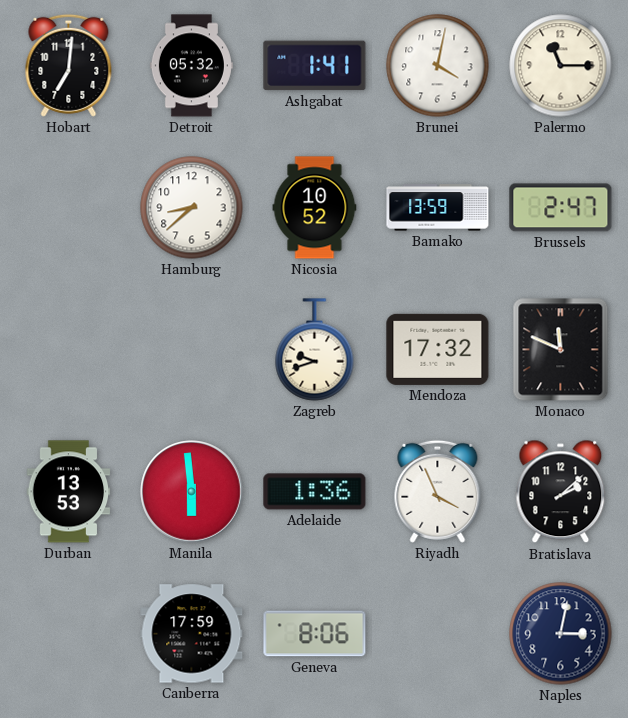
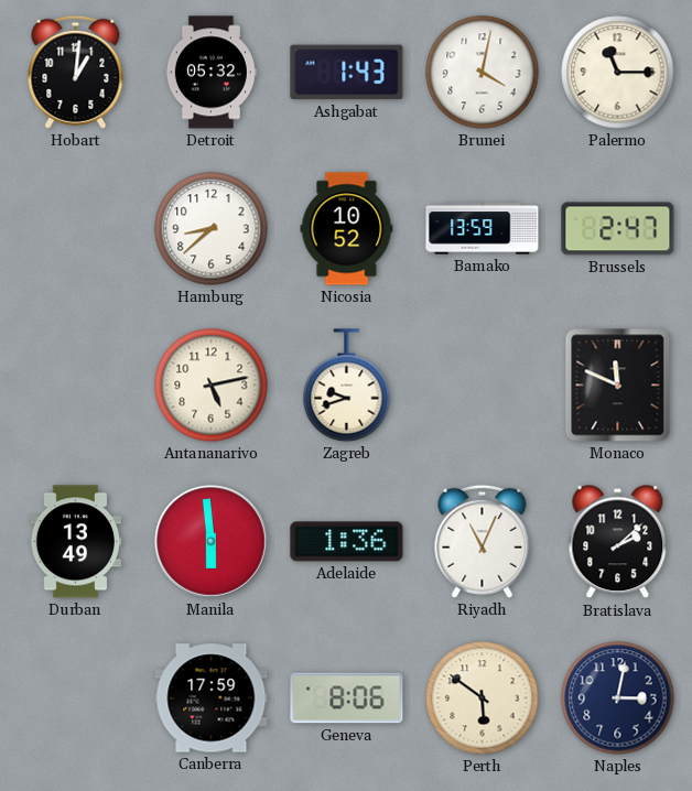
Hobart: 7:01 -> 1:01
Ashgabat: 1:41 -> 1:43
Antananarivo: none -> 5:13
Mendoza: 17:32 -> none
Durban: 13:53 -> 13:49
Riyadh: 3:56 -> 11:04
Perth: none -> 5:51
